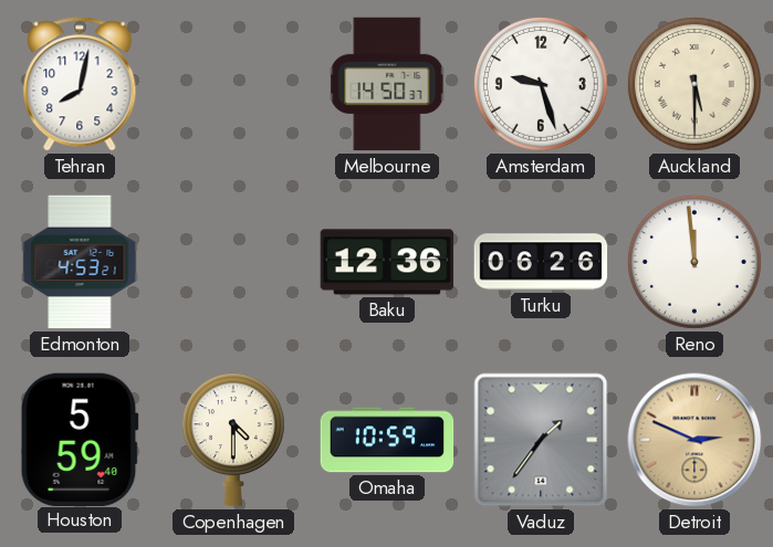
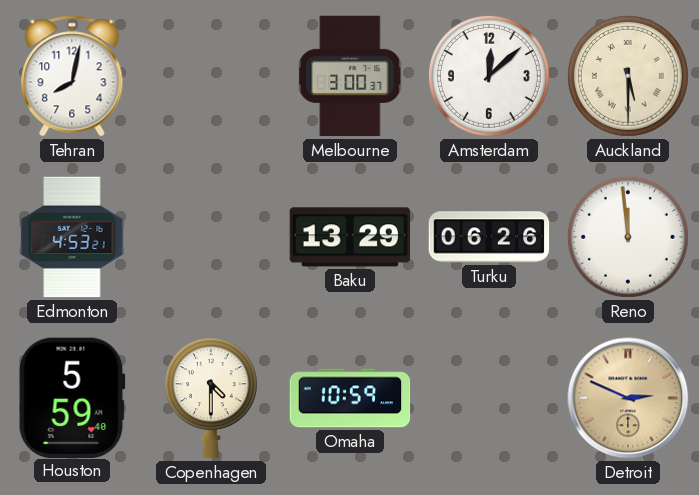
Melbourne: 14:50 -> 3:00
Amsterdam: 9:27 -> 12:08
Baku: 12:36 -> 13:29
Vaduz: 1:36 -> none
